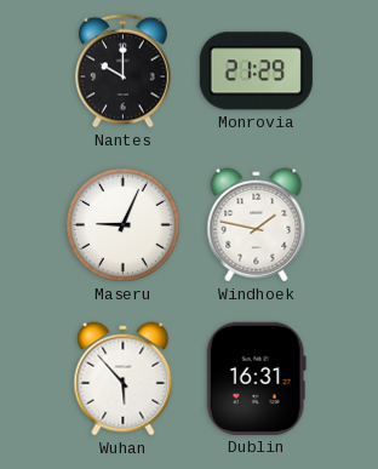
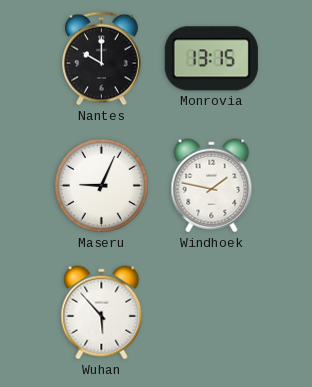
Monrovia: 21:29 -> 13:15
Dublin: 16:31 -> none
